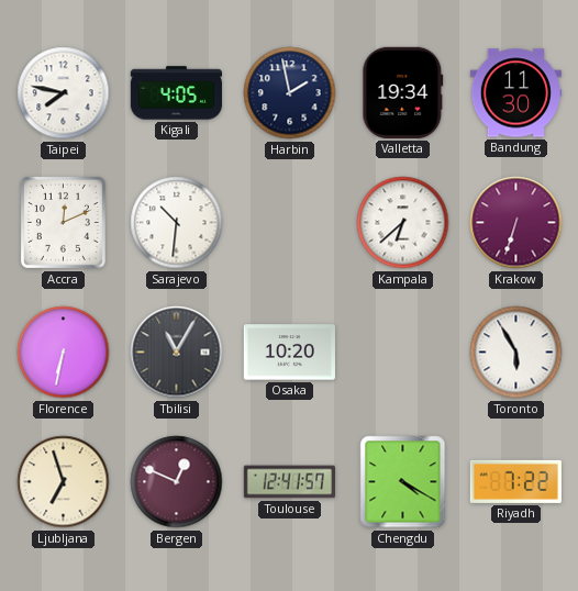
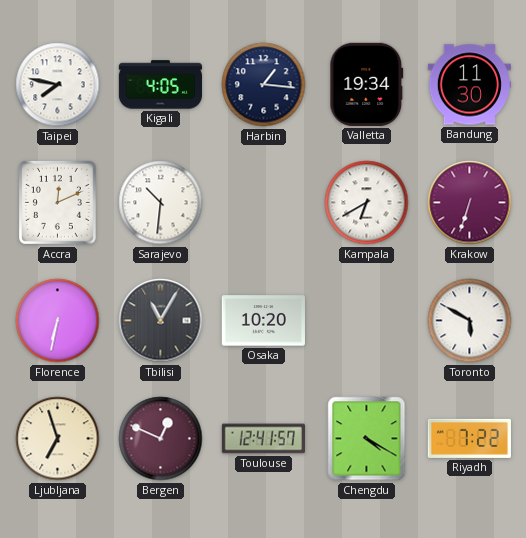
Harbin: 1:58 -> 1:16
Kampala: 6:38 -> 6:40
Toronto: 5:55 -> 5:50
